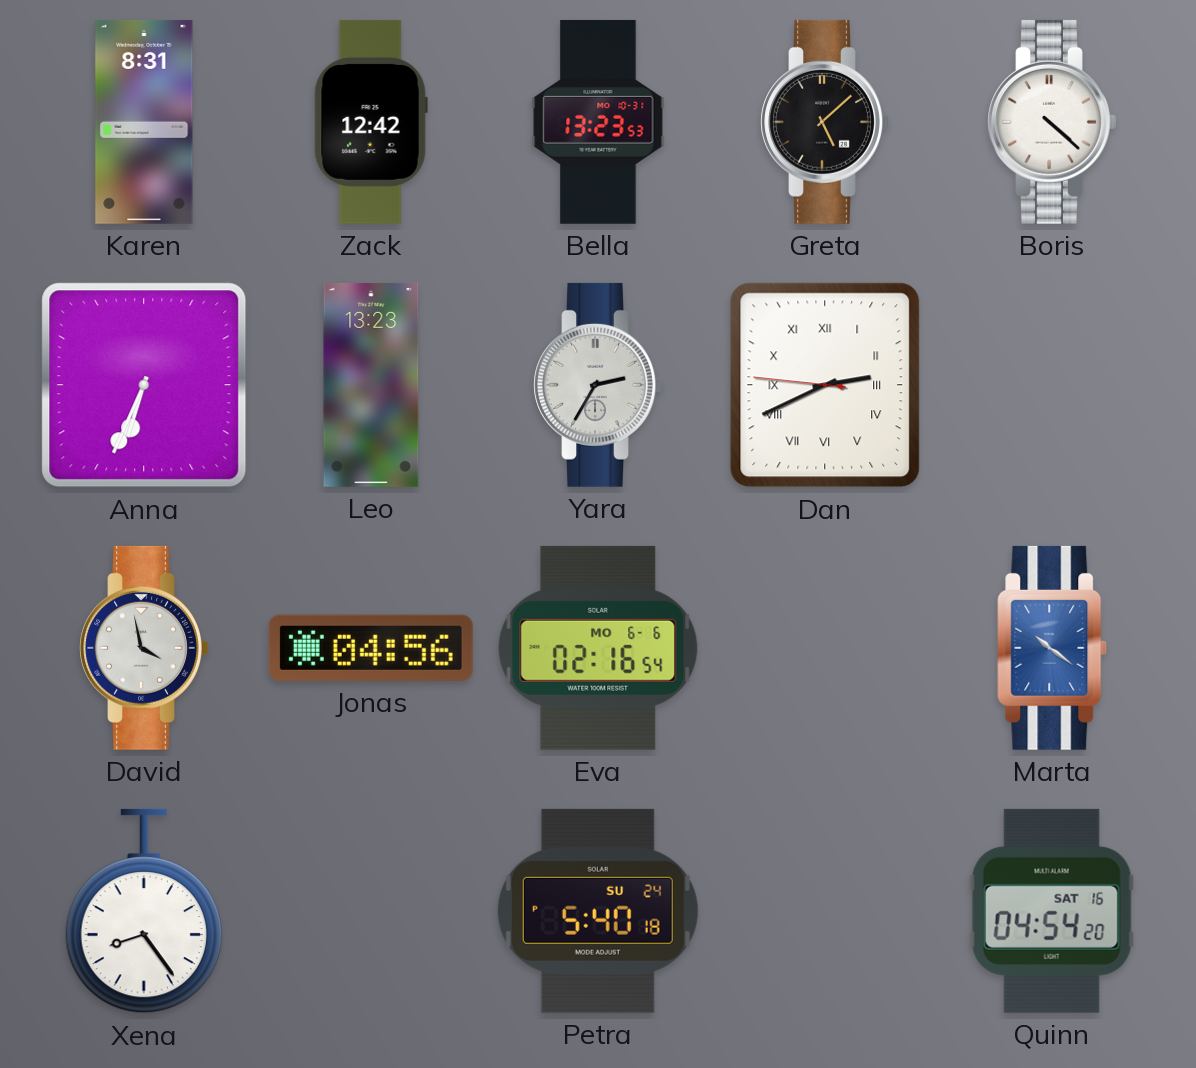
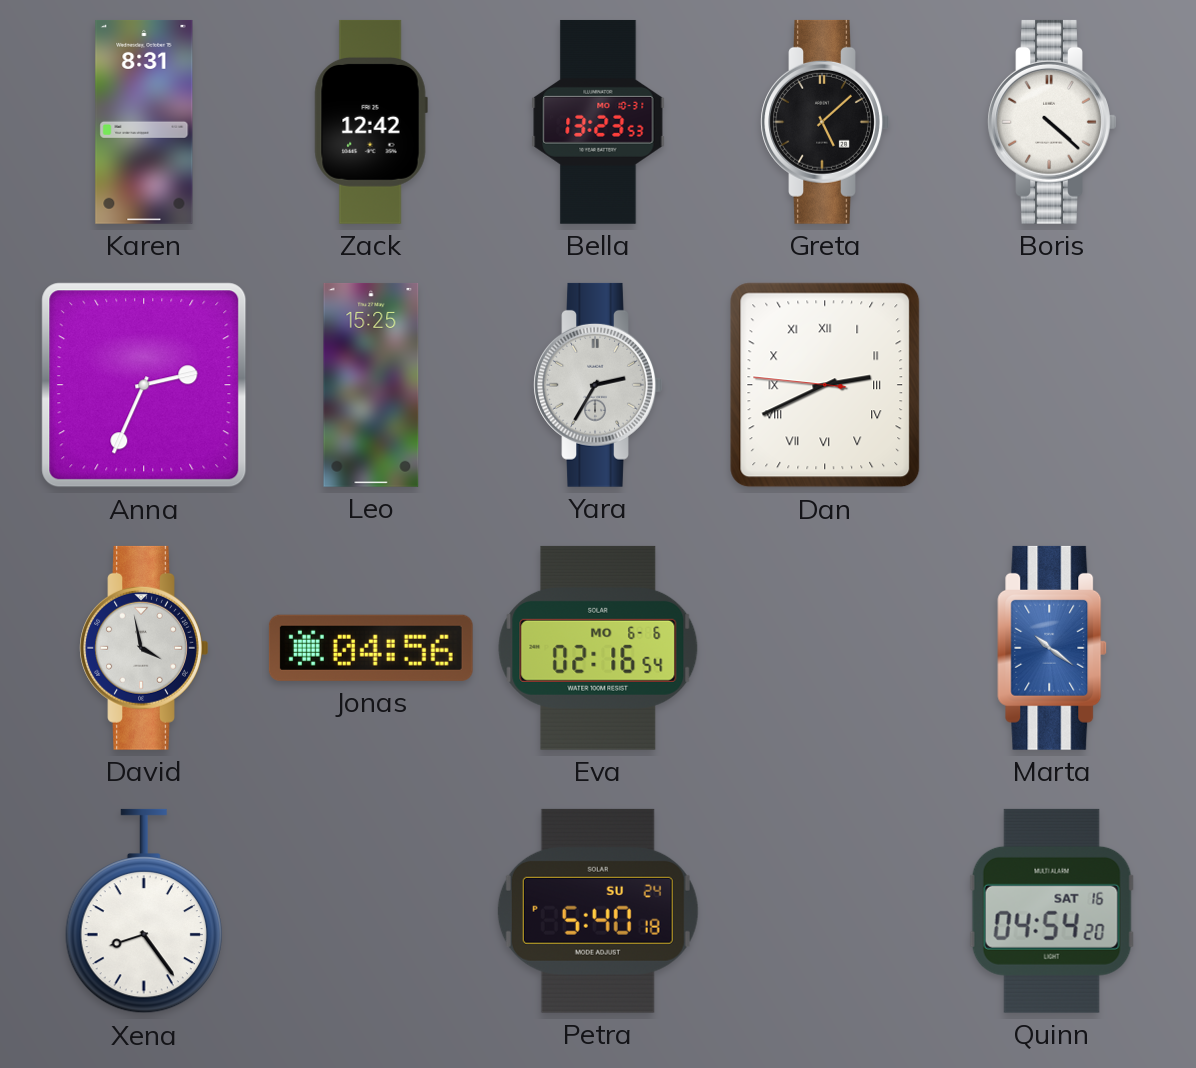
Anna: 6:34 -> 2:34
Leo: 13:23 -> 15:25
